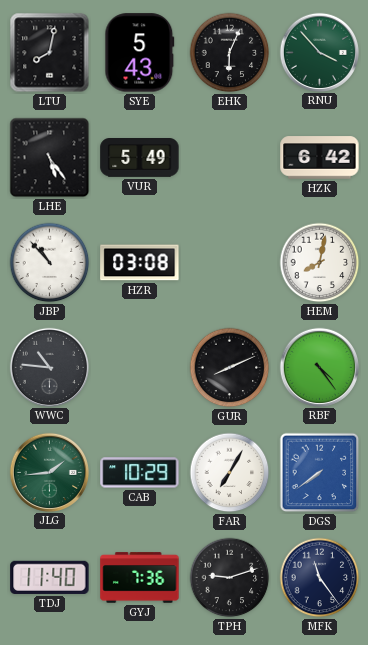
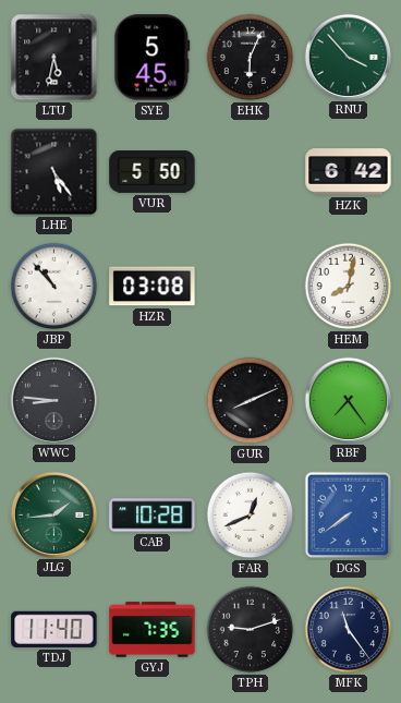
LTU: 8:02 -> 5:32
SYE: 5:43 -> 5:45
VUR: 5:49 -> 5:50
WWC: 10:46 -> 8:46
RBF: 4:24 -> 7:24
CAB: 10:29 -> 10:28
FAR: 7:05 -> 12:41
GYJ: 7:36 -> 7:35
